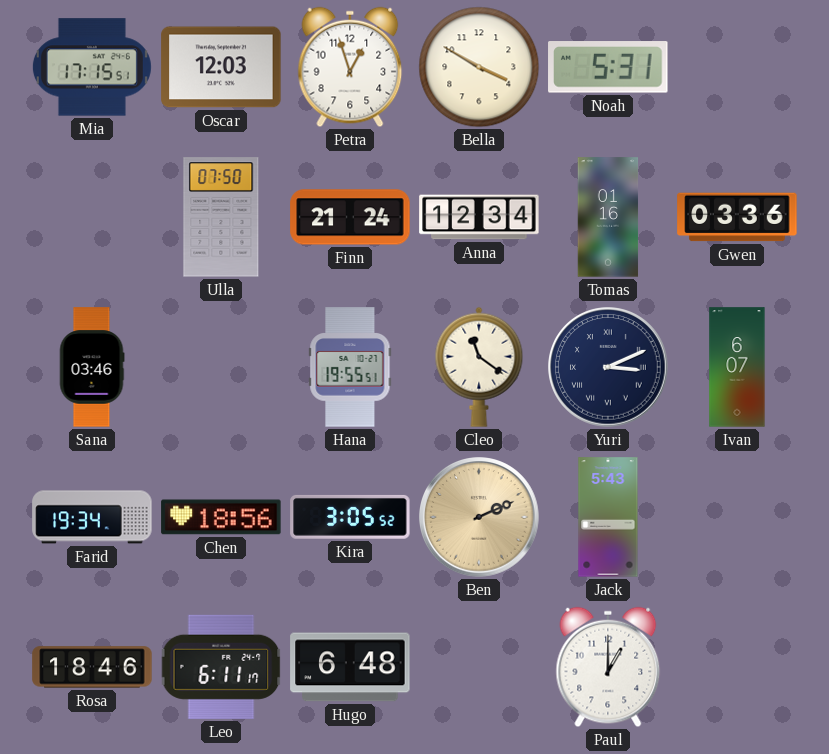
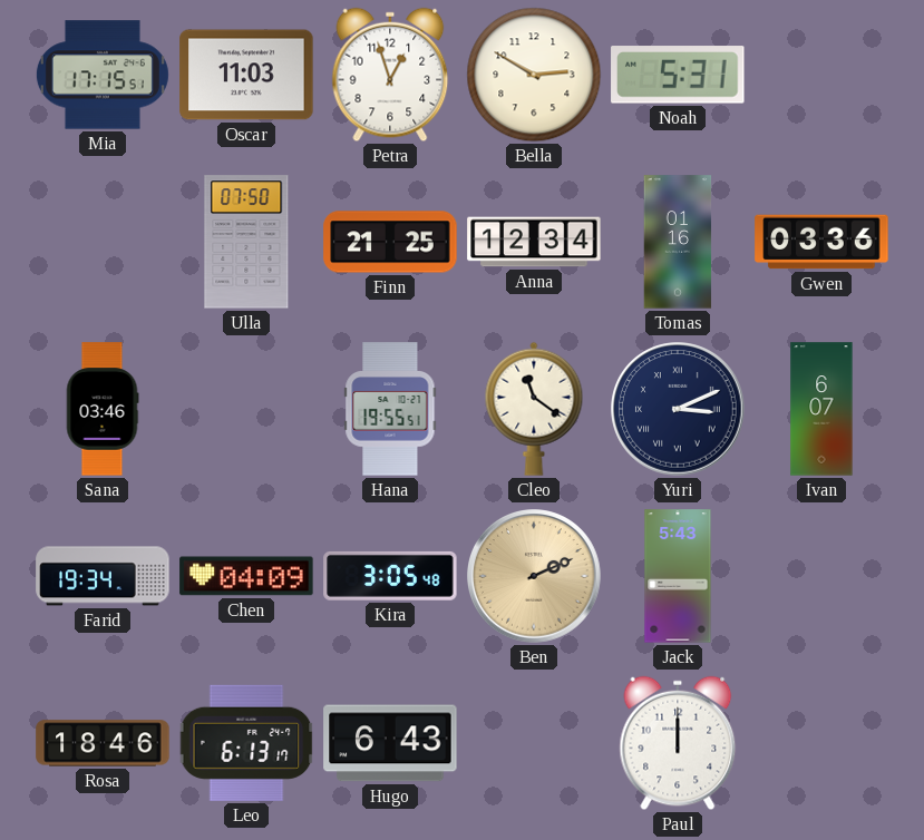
Oscar: 12:03 -> 11:03
Bella: 3:50 -> 2:50
Finn: 21:24 -> 21:25
Chen: 18:56 -> 04:09
Kira: 3:05:52 -> 3:05:48
Leo: 6:11 -> 6:13
Hugo: 6:48 -> 6:43
Paul: 1:00 -> 12:00
